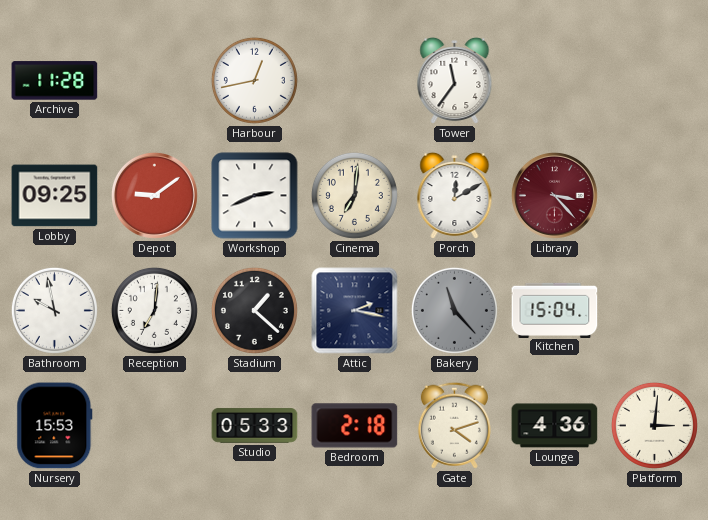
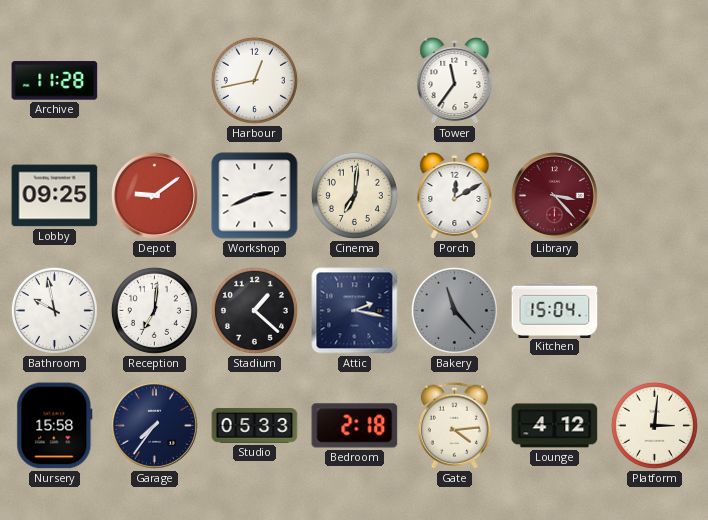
Nursery: 15:53 -> 15:58
Garage: none -> 7:36
Gate: 4:12 -> 4:14
Lounge: 4:36 -> 4:12
